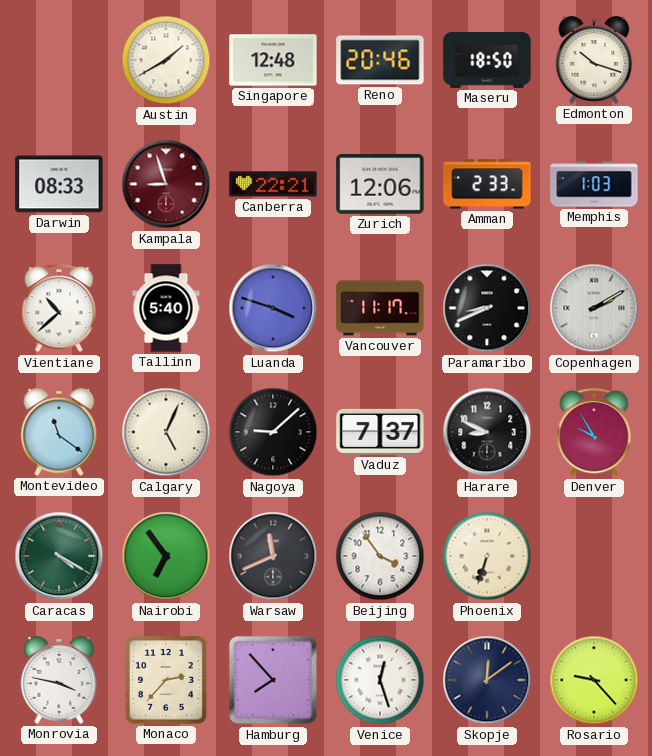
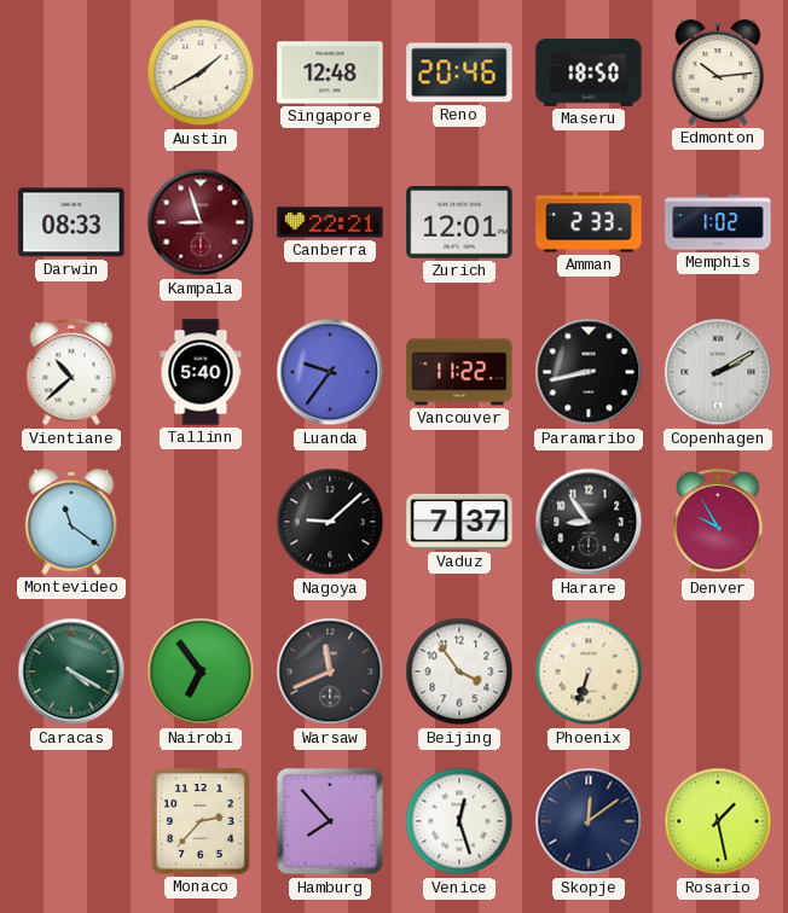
Edmonton: 10:18 -> 10:14
Zurich: 12:06 -> 12:01
Memphis: 1:03 -> 1:02
Luanda: 3:48 -> 9:36
Vancouver: 11:17 -> 11:22
Paramaribo: 8:41 -> 8:43
Calgary: 5:04 -> none
Harare: 8:49 -> 8:54
Monrovia: 3:47 -> none
Rosario: 9:23 -> 1:28
